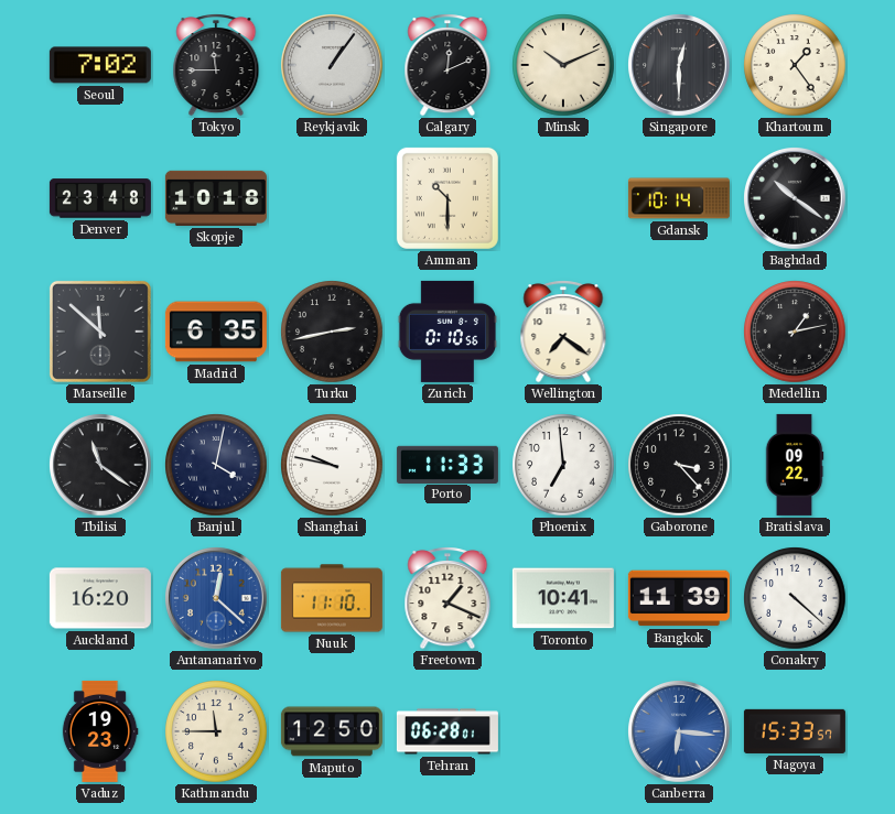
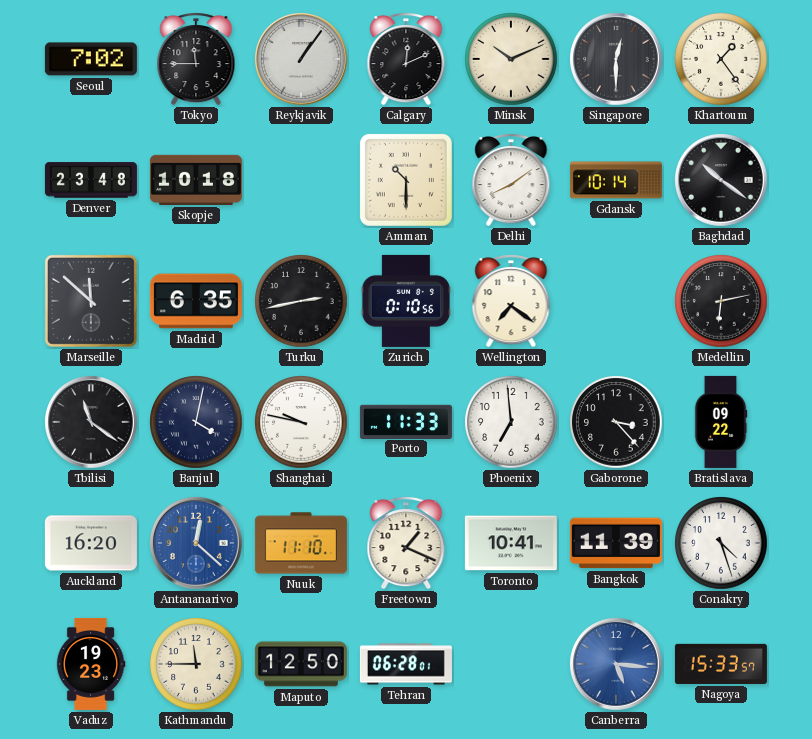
Delhi: none -> 8:09
Medellin: 1:13 -> 6:13
Conakry: 4:22 -> 4:27
Canberra: 6:16 -> 5:16
